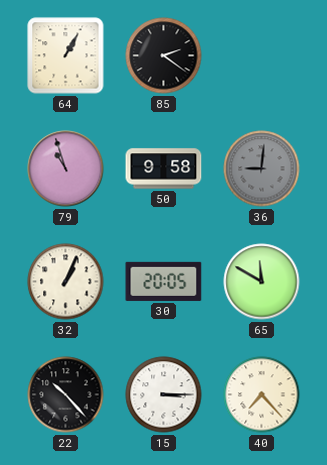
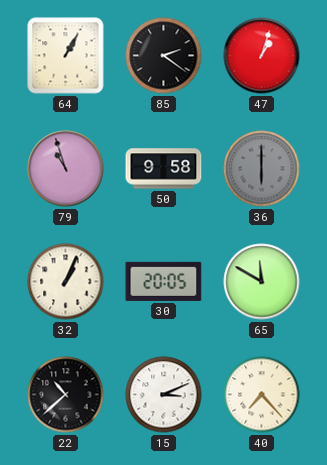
47: none -> 1:03
36: 9:01 -> 6:00
22: 10:23 -> 10:38
15: 3:15 -> 3:11
